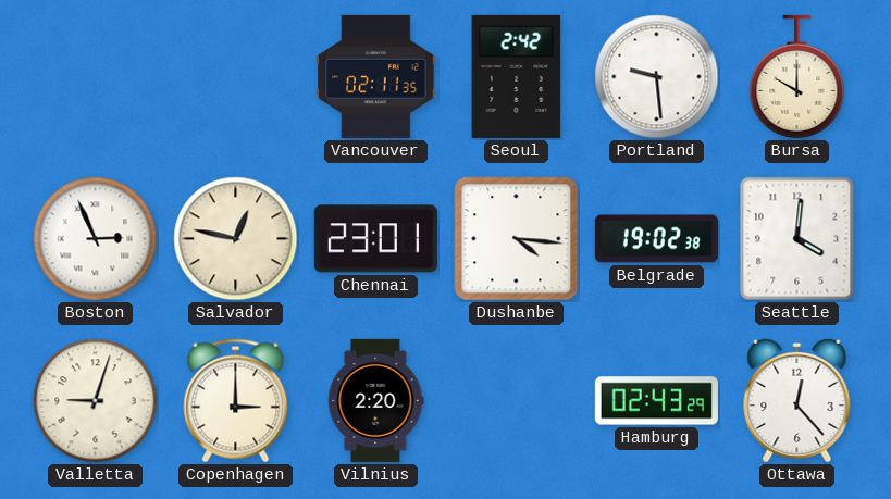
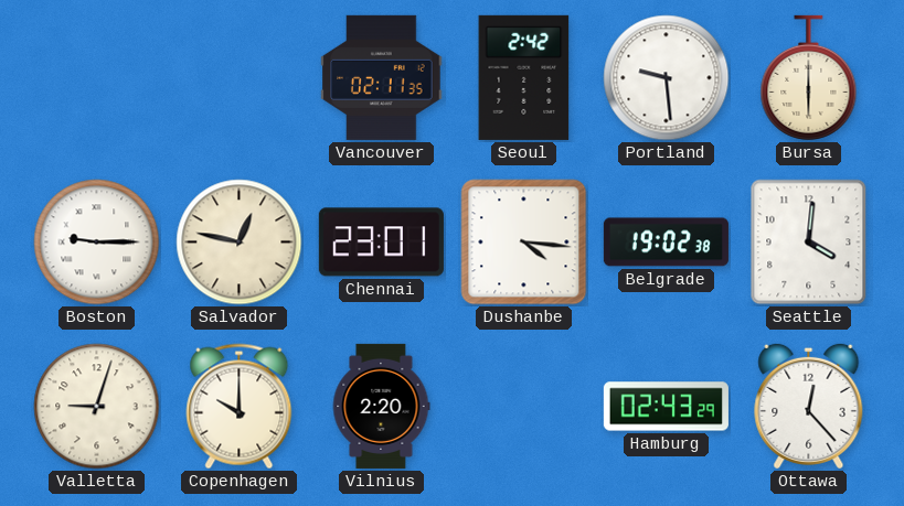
Bursa: 10:00 -> 6:00
Boston: 2:56 -> 9:15
Copenhagen: 3:00 -> 10:00
